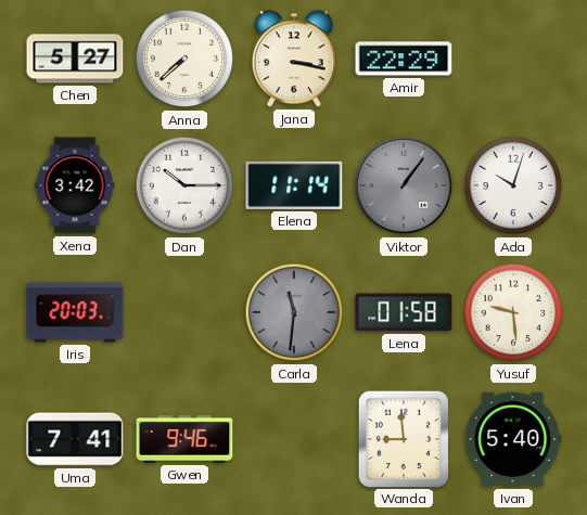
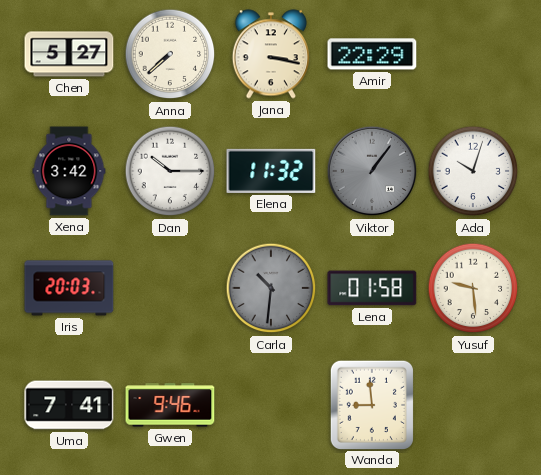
Elena: 11:14 -> 11:32
Carla: 11:31 -> 10:31
Ivan: 5:40 -> none
